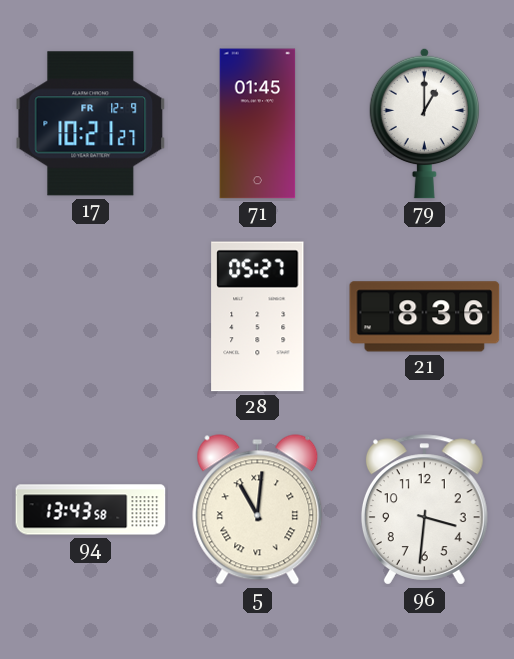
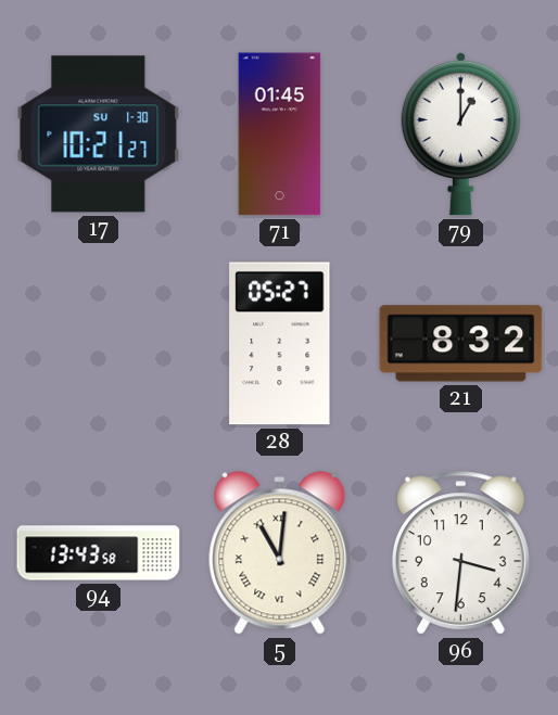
17 date: FR 12-9 -> SU 1-30
21: 8:36 -> 8:32
